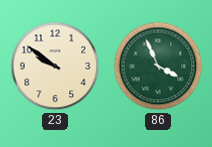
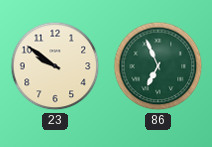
86: 3:56 -> 6:56
